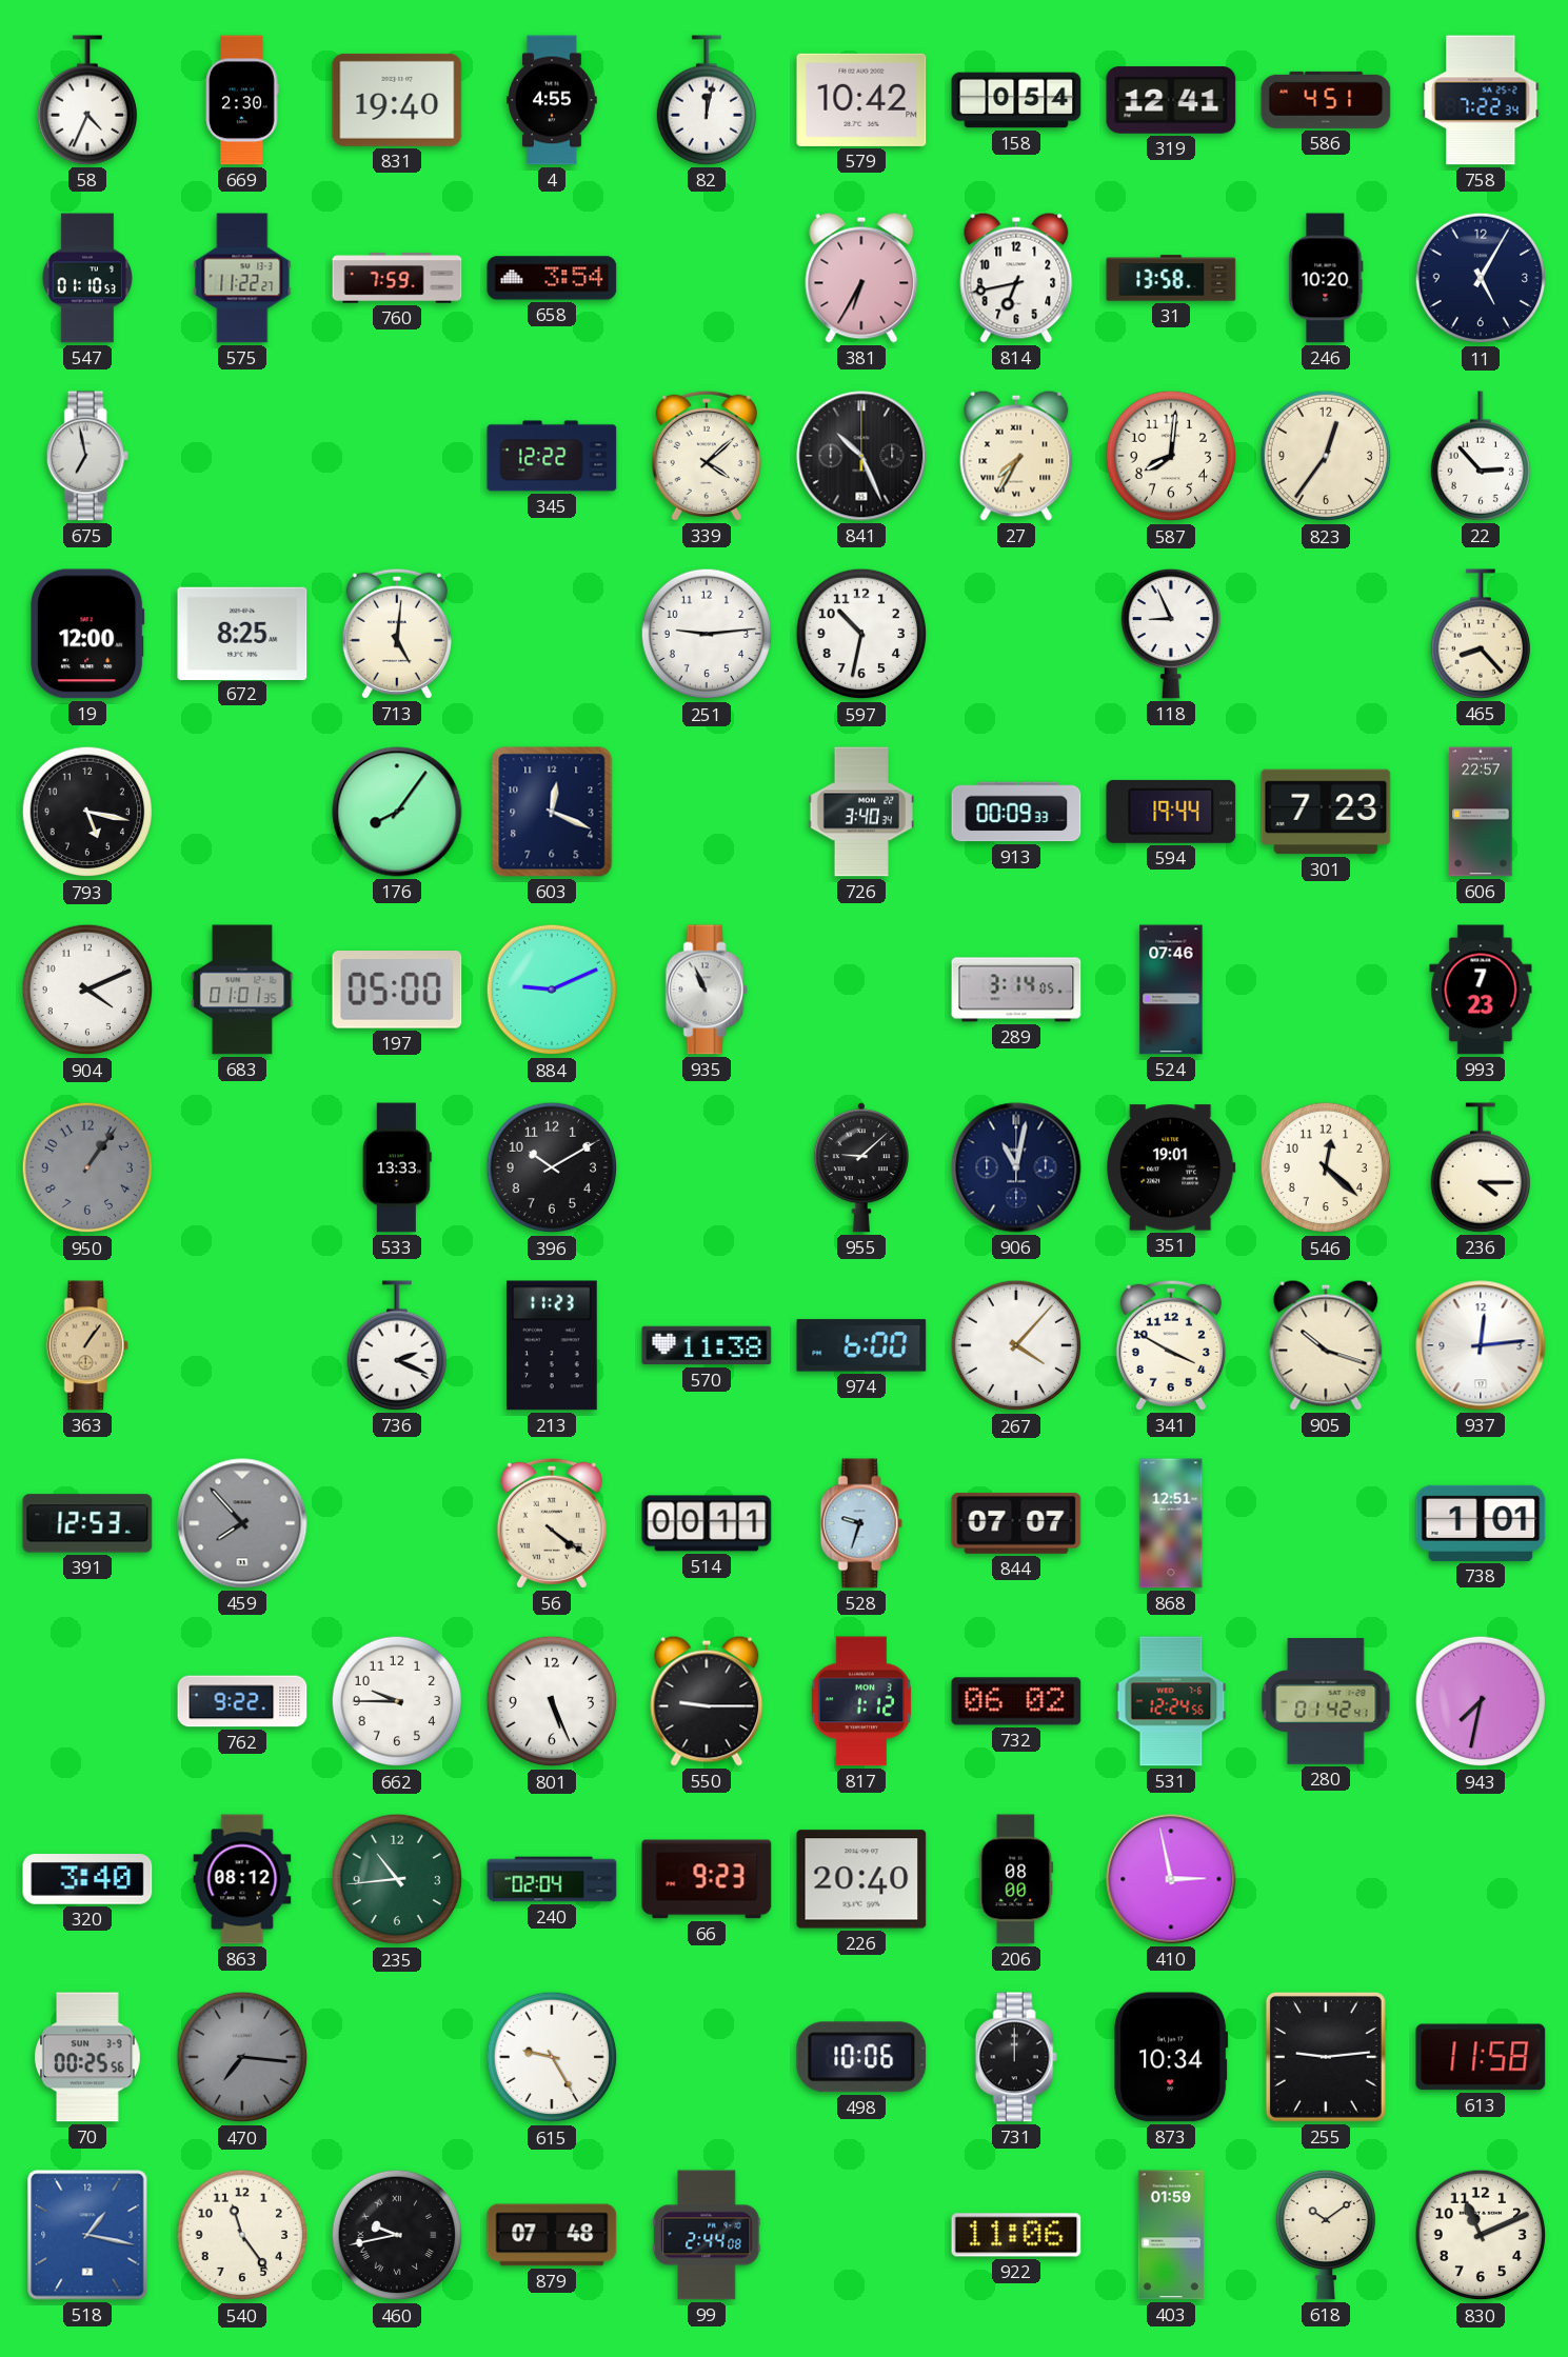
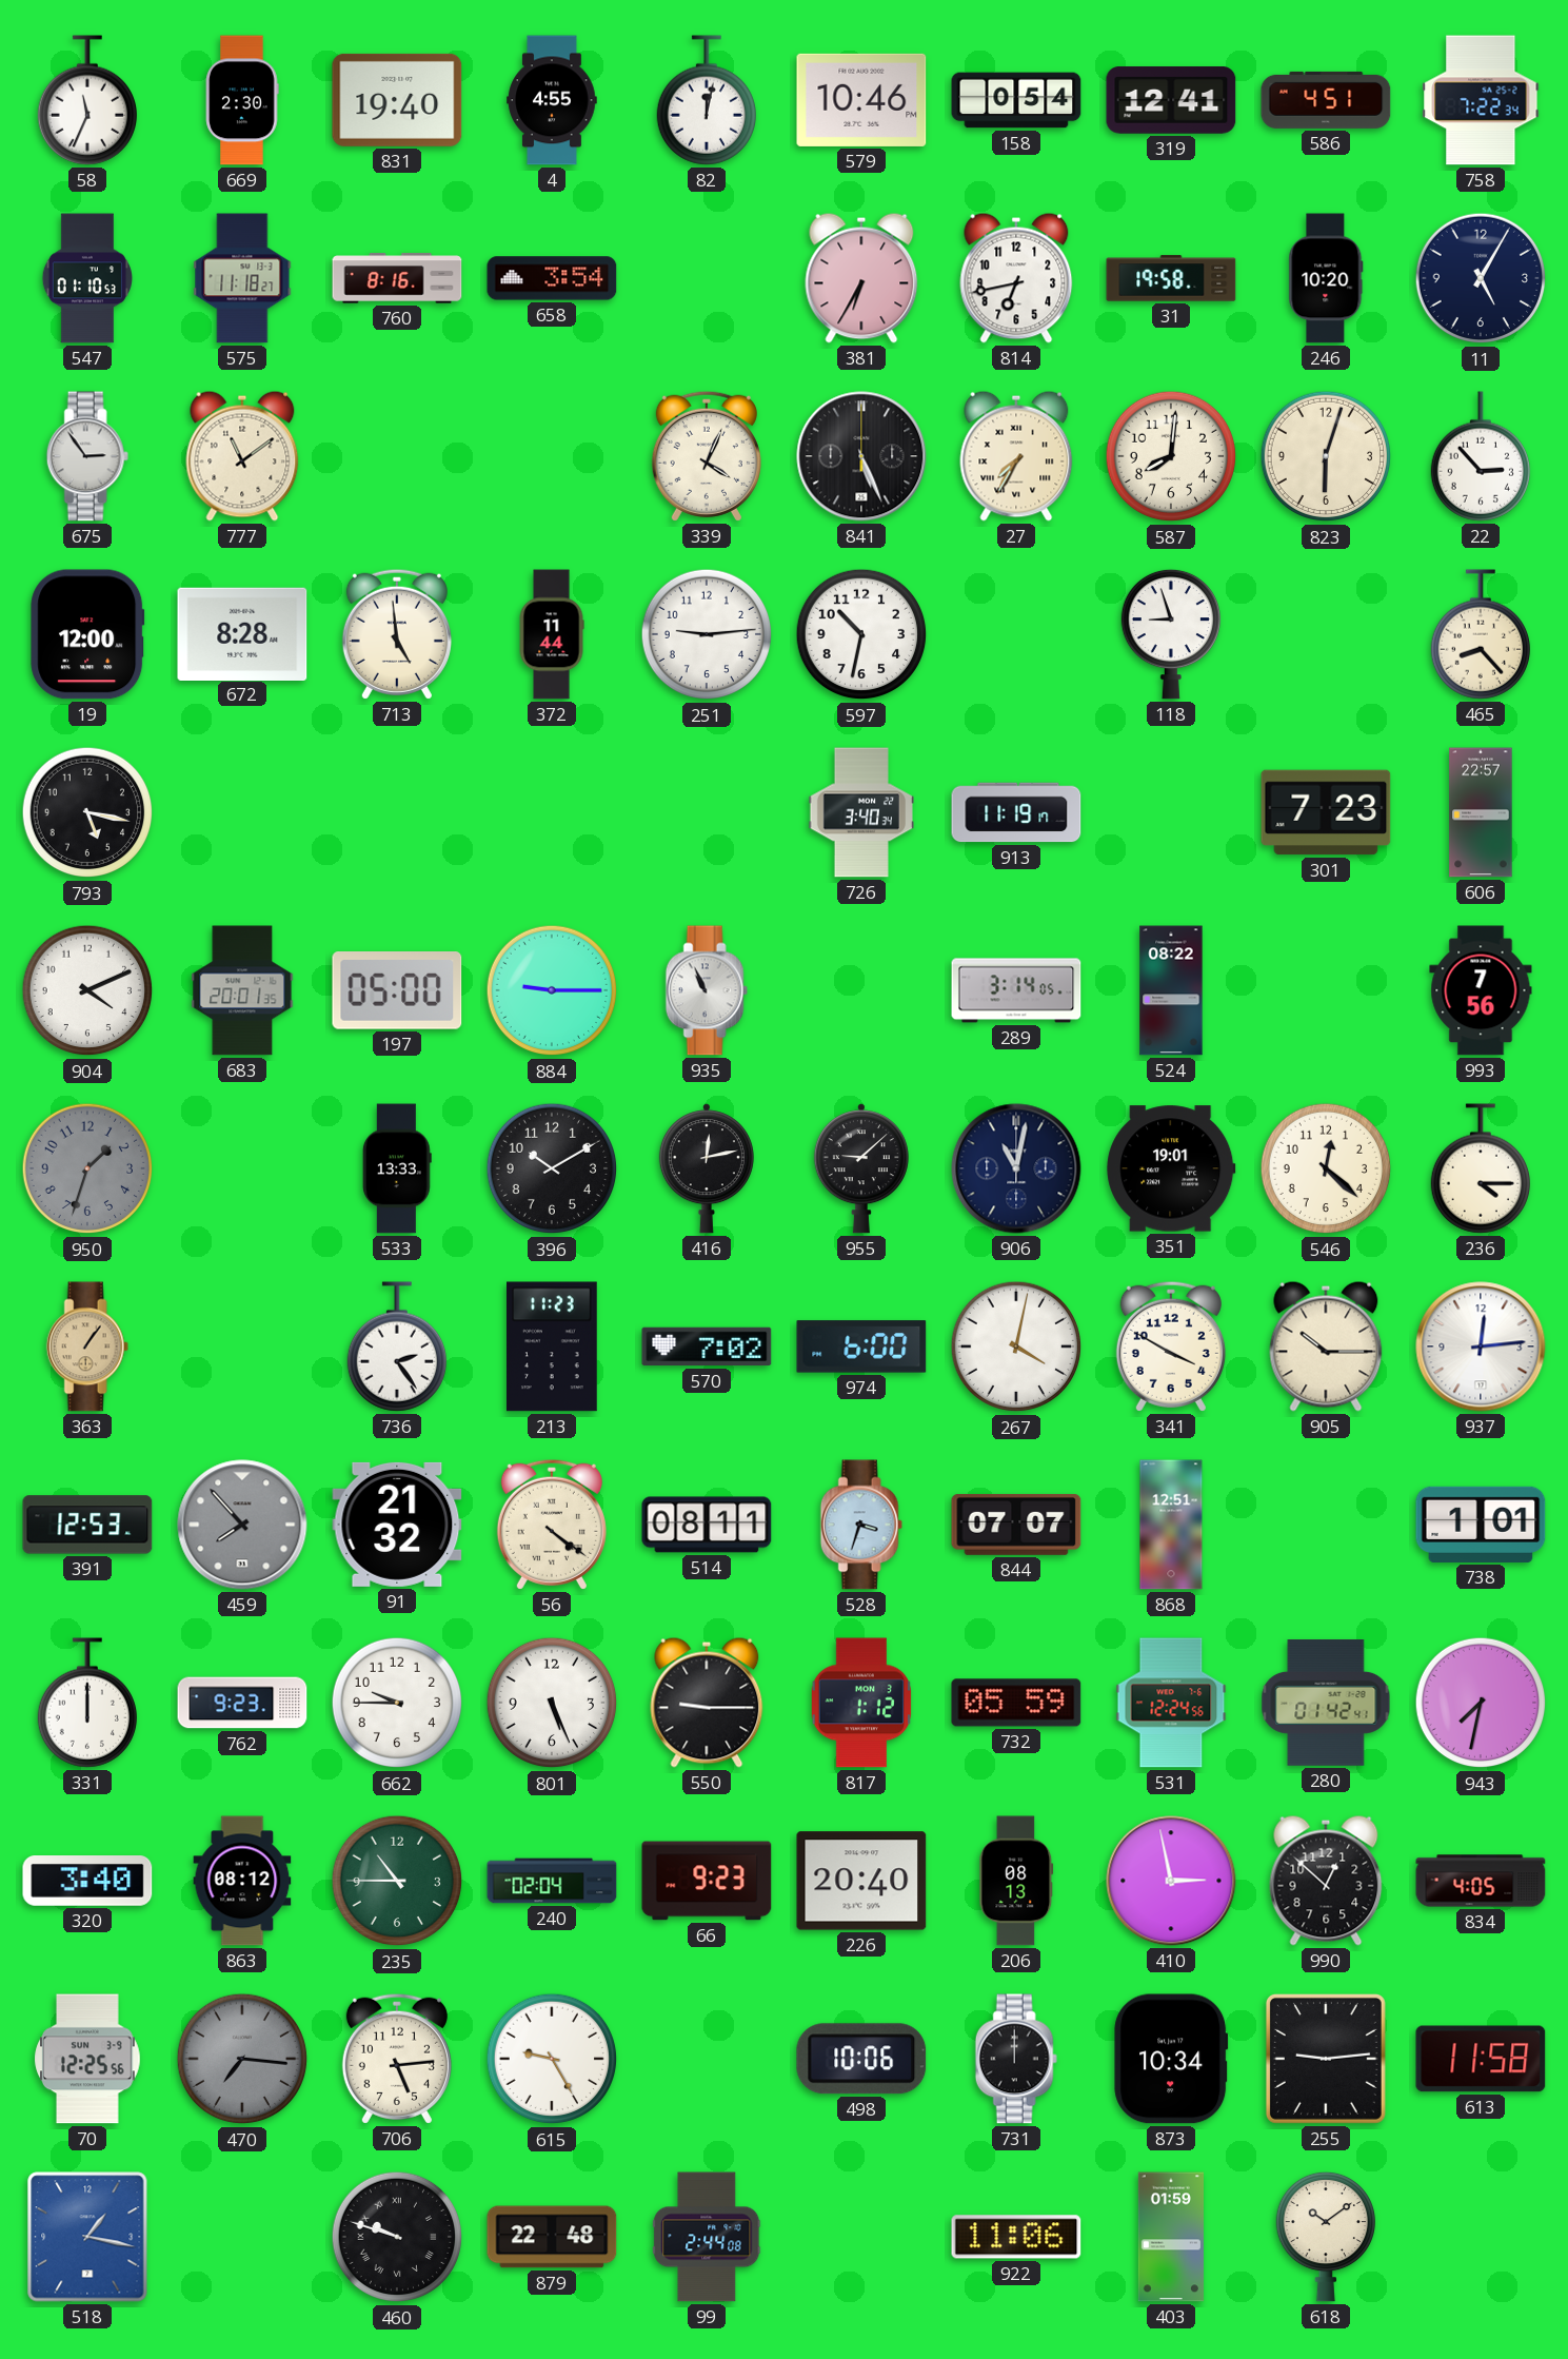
58: 4:34 -> 11:34
579: 10:42 -> 10:46
575: 11:22 -> 11:18
760: 7:59 -> 8:16
31: 13:58 -> 19:58
675: 6:58 -> 2:54
777: none -> 11:09
345: 12:22 -> none
339: 4:08 -> 4:04
841: 10:26 -> 5:26
823: 12:36 -> 6:03
672: 8:25 -> 8:28
713: 5:01 -> 4:59
372: none -> 11:44
118: 8:56 -> 8:57
176: 8:06 -> none
603: 12:19 -> none
913: 00:09 -> 11:19
594: 19:44 -> none
683: 01:01 -> 20:01
884: 9:11 -> 9:15
524: 07:46 -> 08:22
993: 7:23 -> 7:56
950: 1:06 -> 1:33
416: none -> 12:13
736: 2:19 -> 2:24
570: 11:38 -> 7:02
267: 4:07 -> 4:02
905: 10:18 -> 10:15
91: none -> 21:32
514: 00:11 -> 08:11
528: 9:33 -> 3:33
331: none -> 12:00
762: 9:22 -> 9:23
732: 06:02 -> 05:59
235: 10:44 -> 10:45
206: 08:00 -> 08:13
990: none -> 12:52
834: none -> 4:05
70: 00:25 -> 12:25
706: none -> 5:14
540: 11:24 -> none
460: 9:43 -> 9:48
879: 07:48 -> 22:48
830: 11:11 -> none
